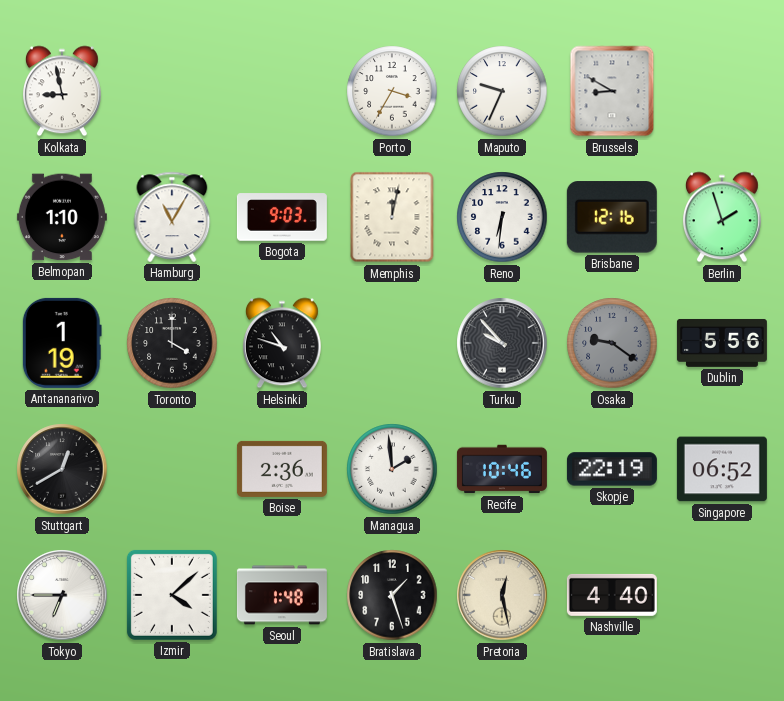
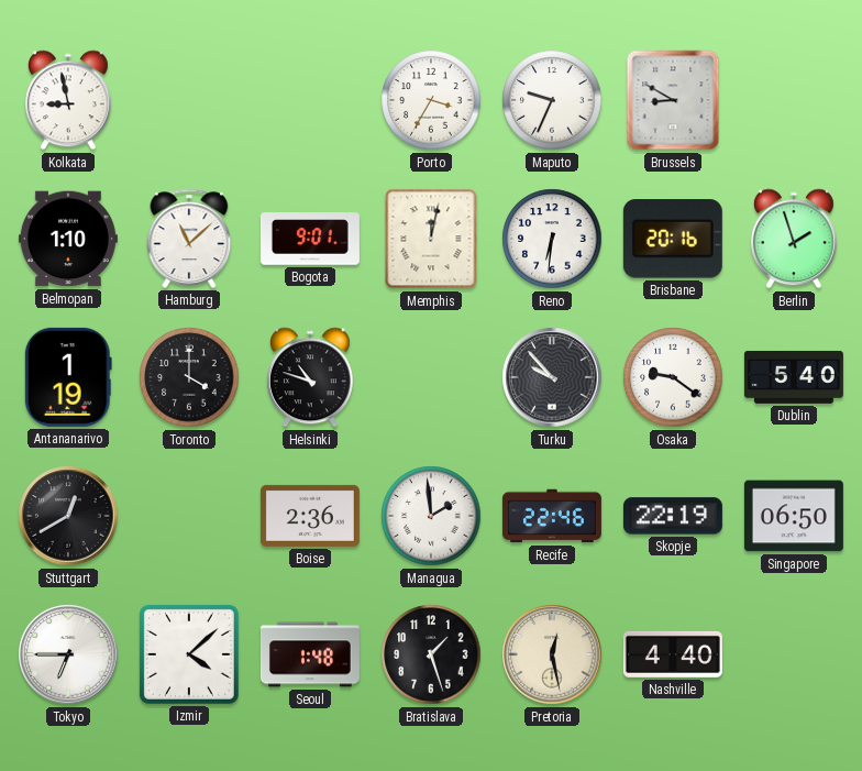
Hamburg: 11:05 -> 11:08
Bogota: 9:03 -> 9:01
Brisbane: 12:16 -> 20:16
Osaka dial: grey -> white
Dublin: 5:56 -> 5:40
Recife: 10:46 -> 22:46
Singapore: 06:52 -> 06:50
